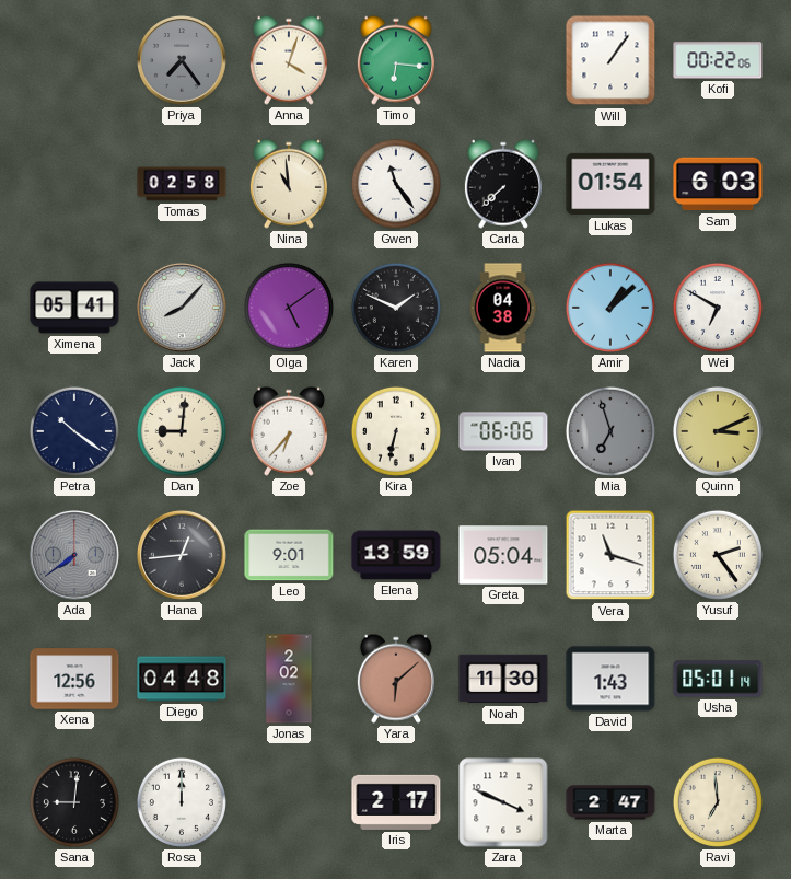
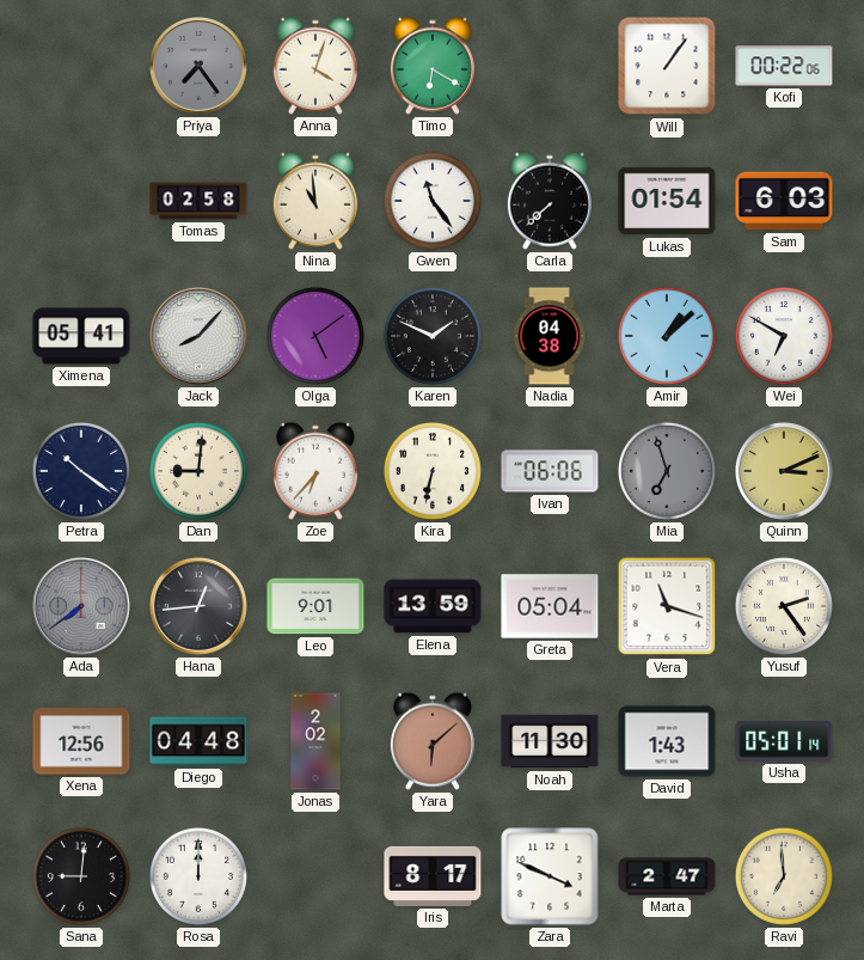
Timo: 6:16 -> 6:20
Iris: 2:17 -> 8:17
